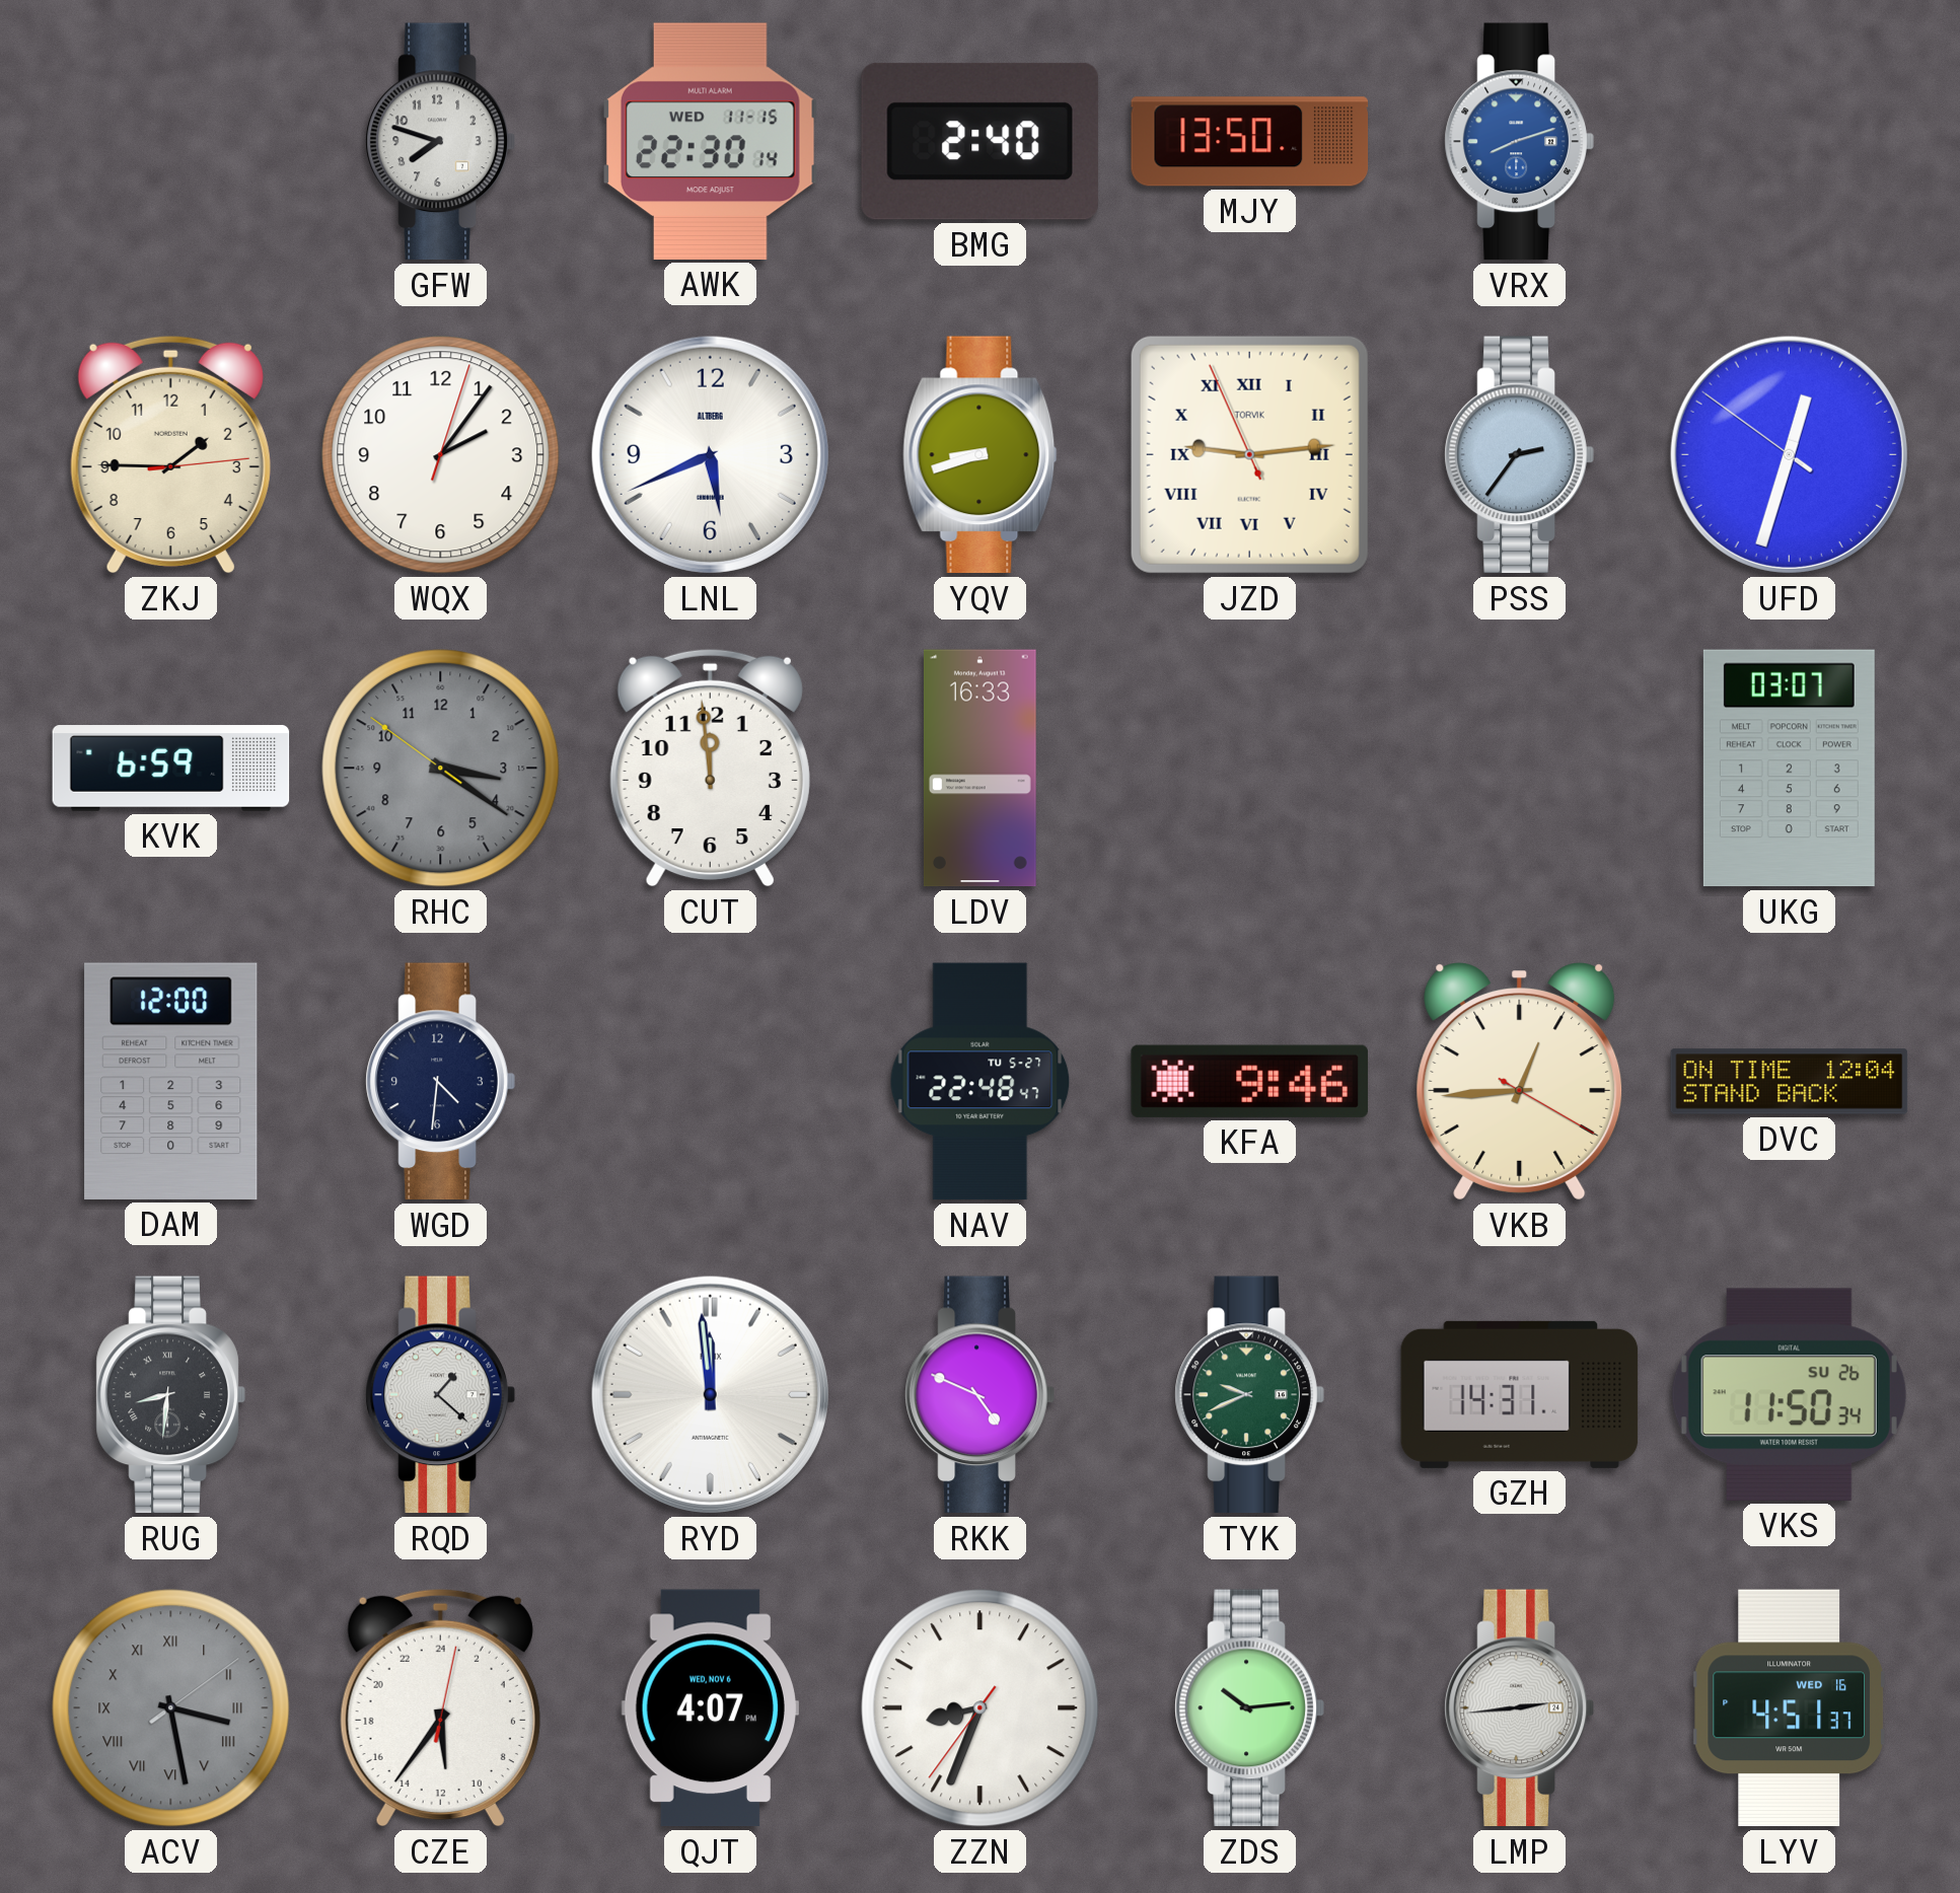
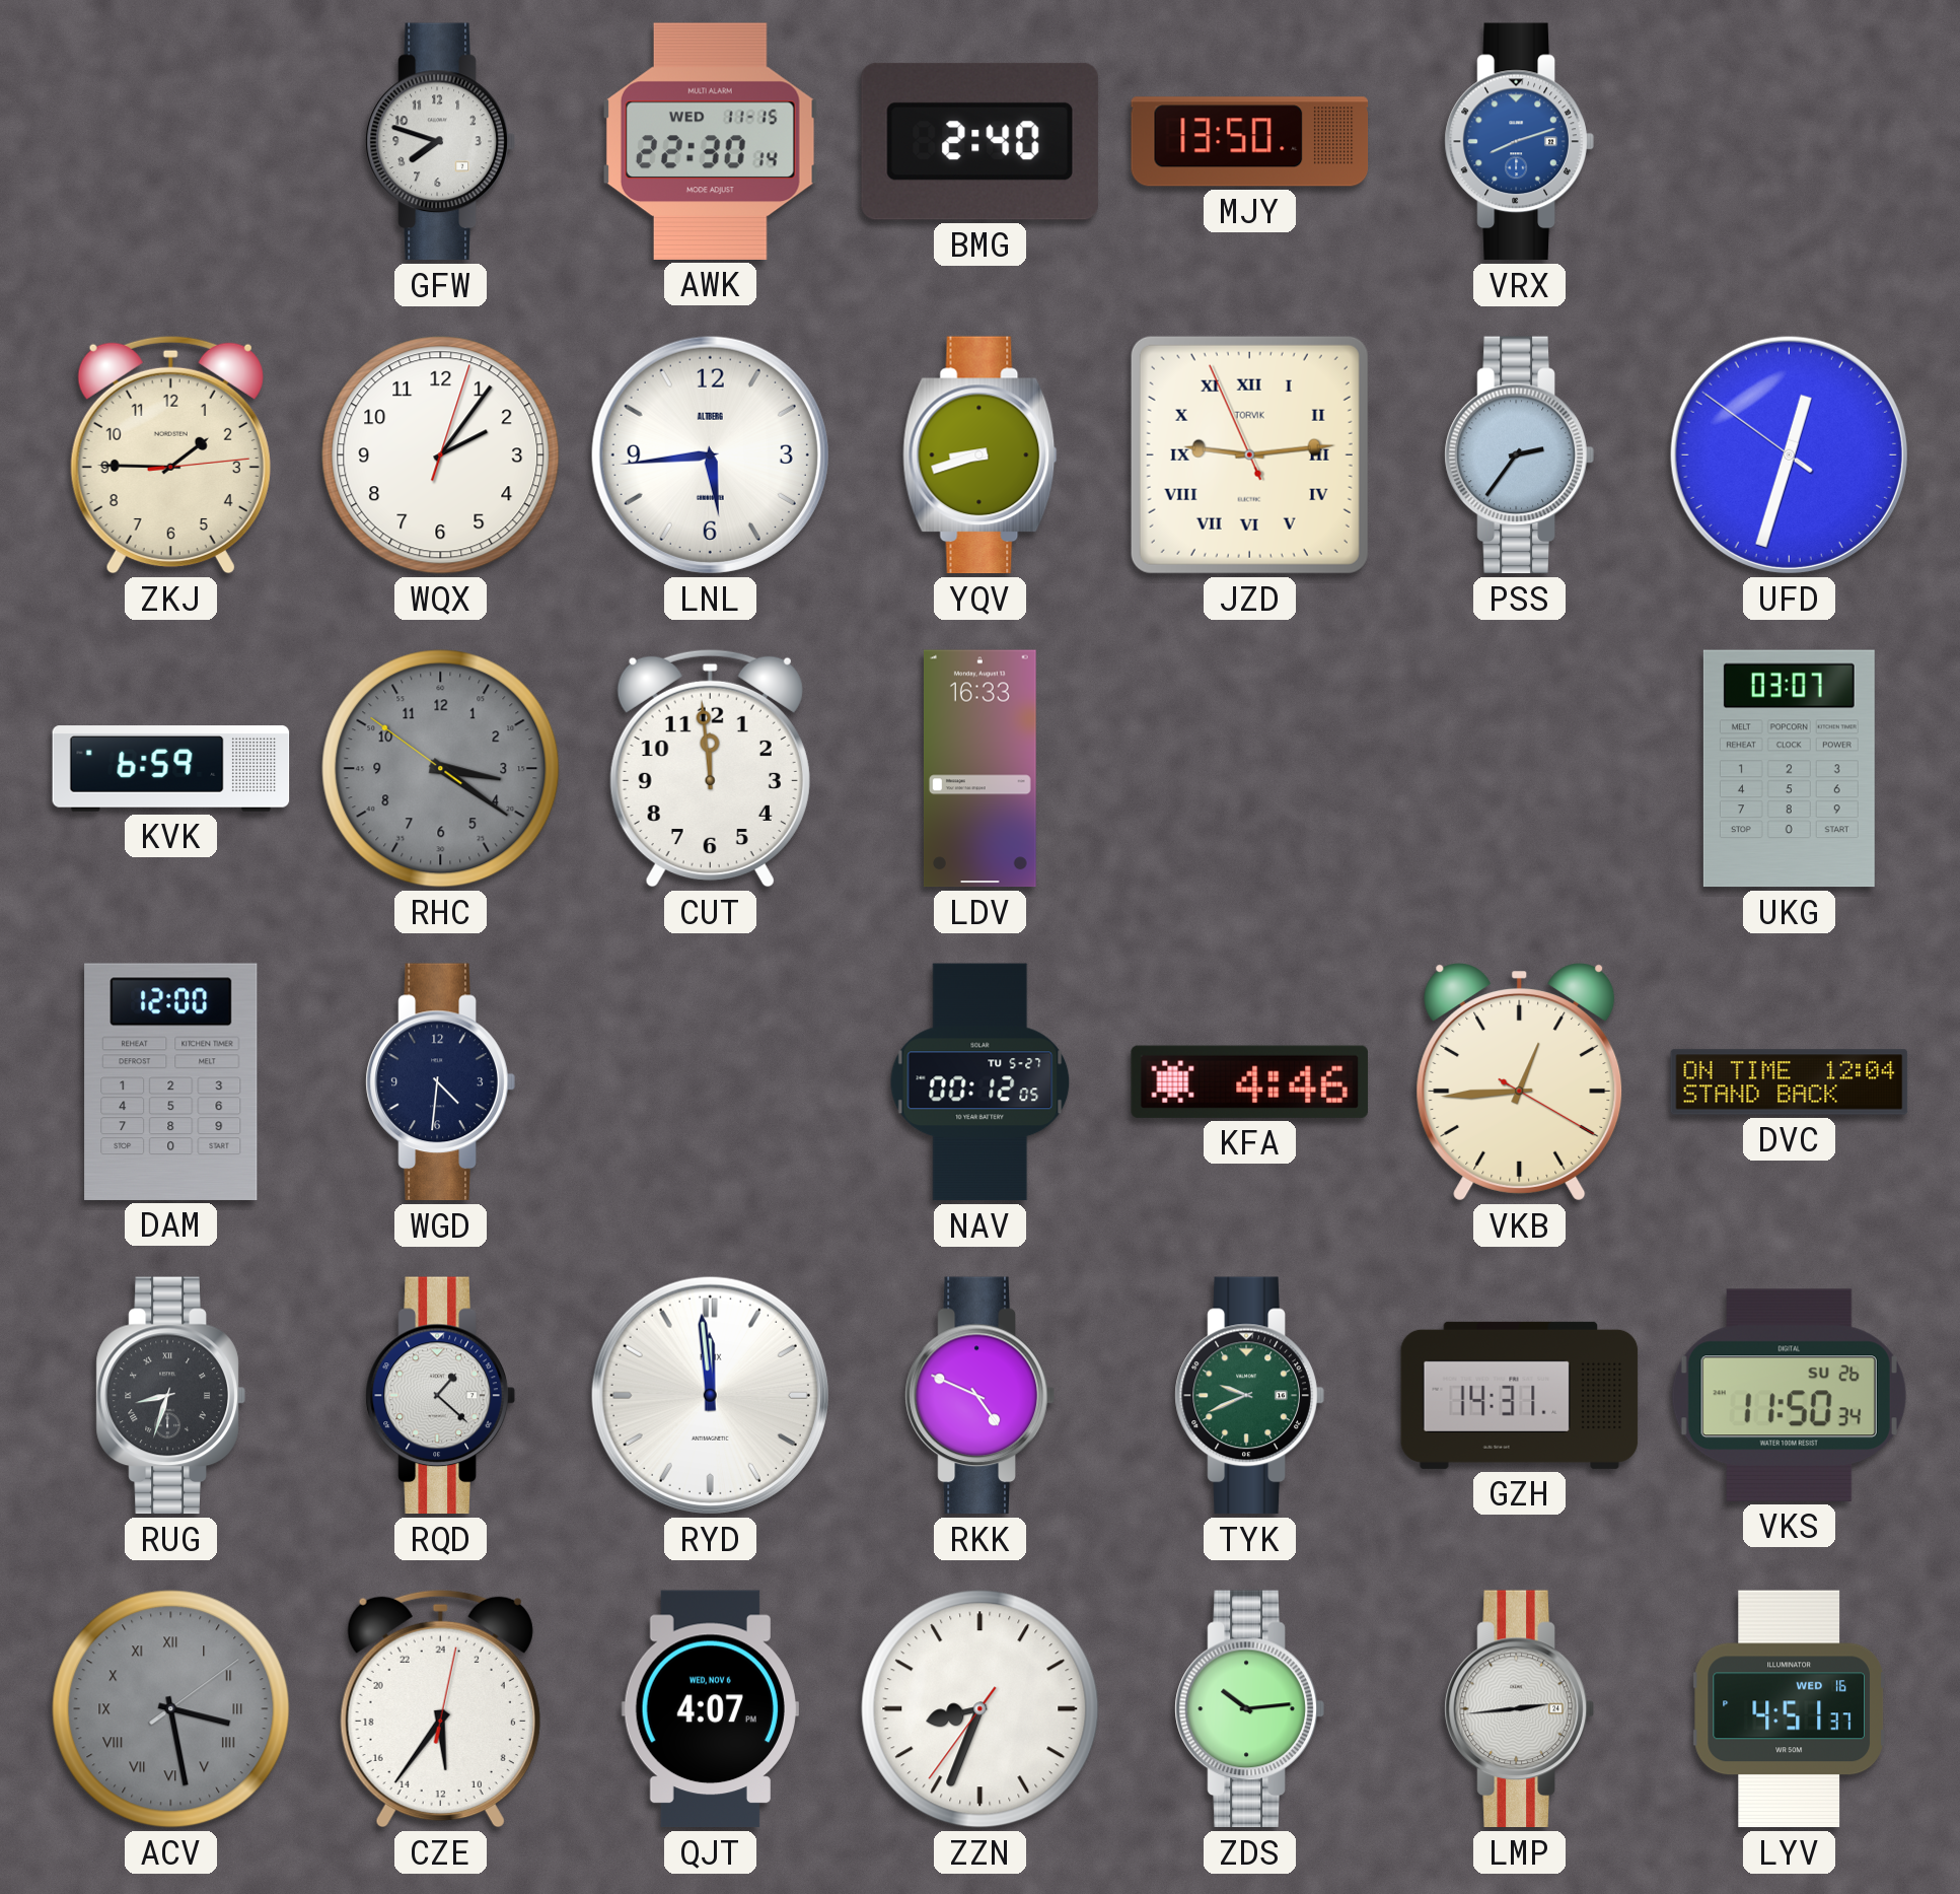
LNL: 5:41 -> 5:44
NAV: 22:48 -> 00:12
KFA: 9:46 -> 4:46
RUG: 8:31 -> 8:33
